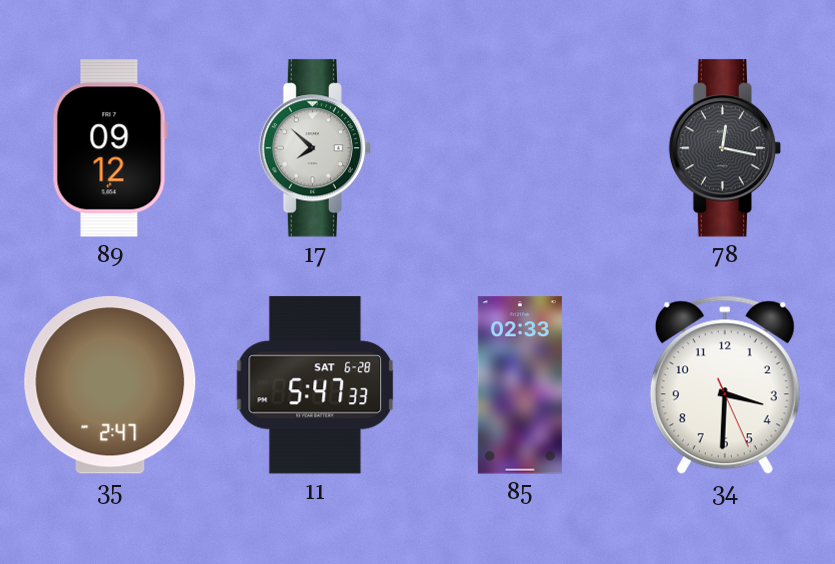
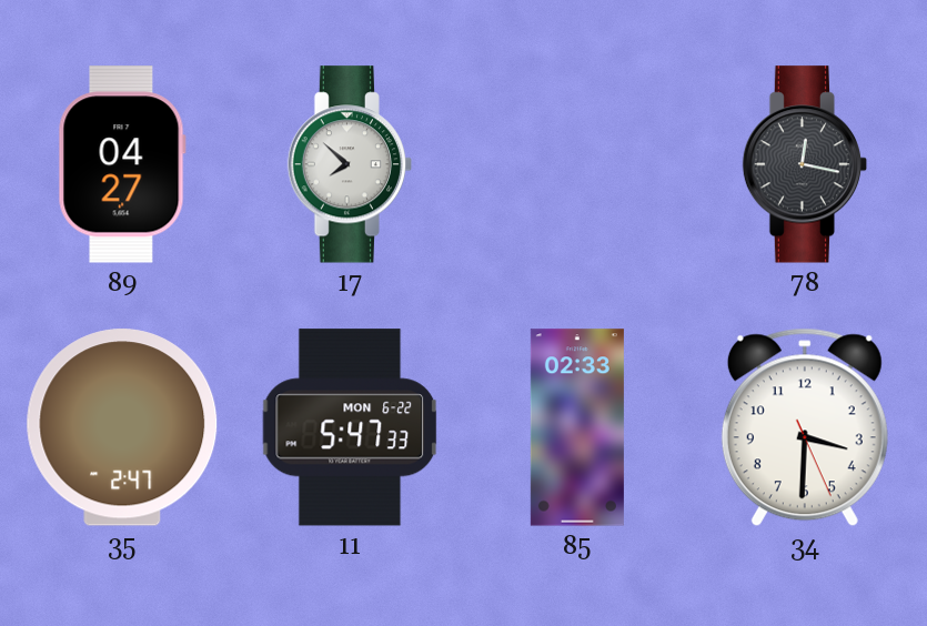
89: 09:12 -> 04:27
11 date: SAT 6-28 -> MON 6-22
